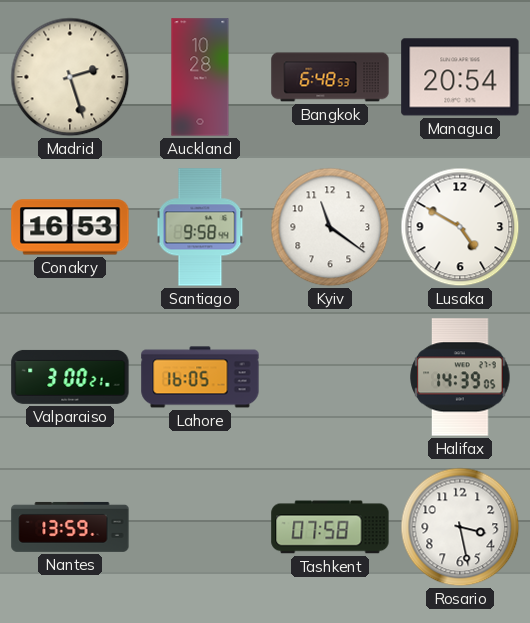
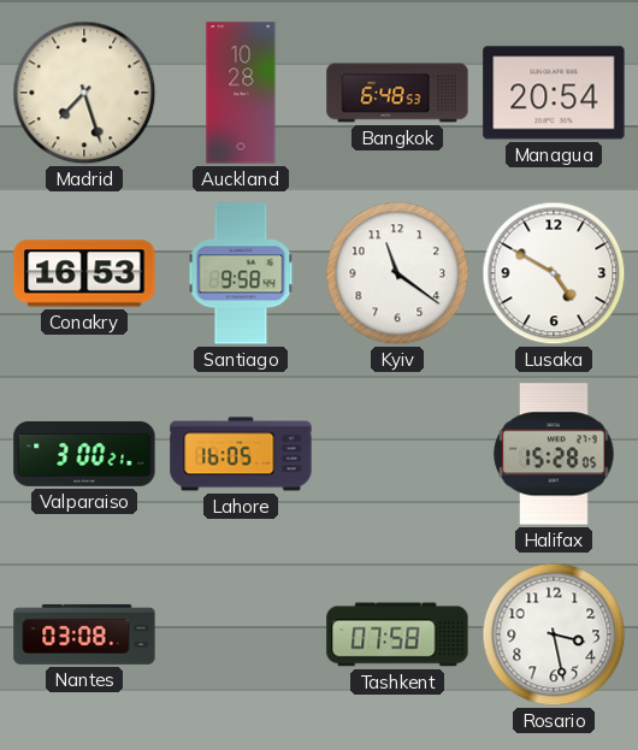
Madrid: 2:27 -> 7:27
Halifax: 14:39 -> 15:28
Nantes: 13:59 -> 03:08
